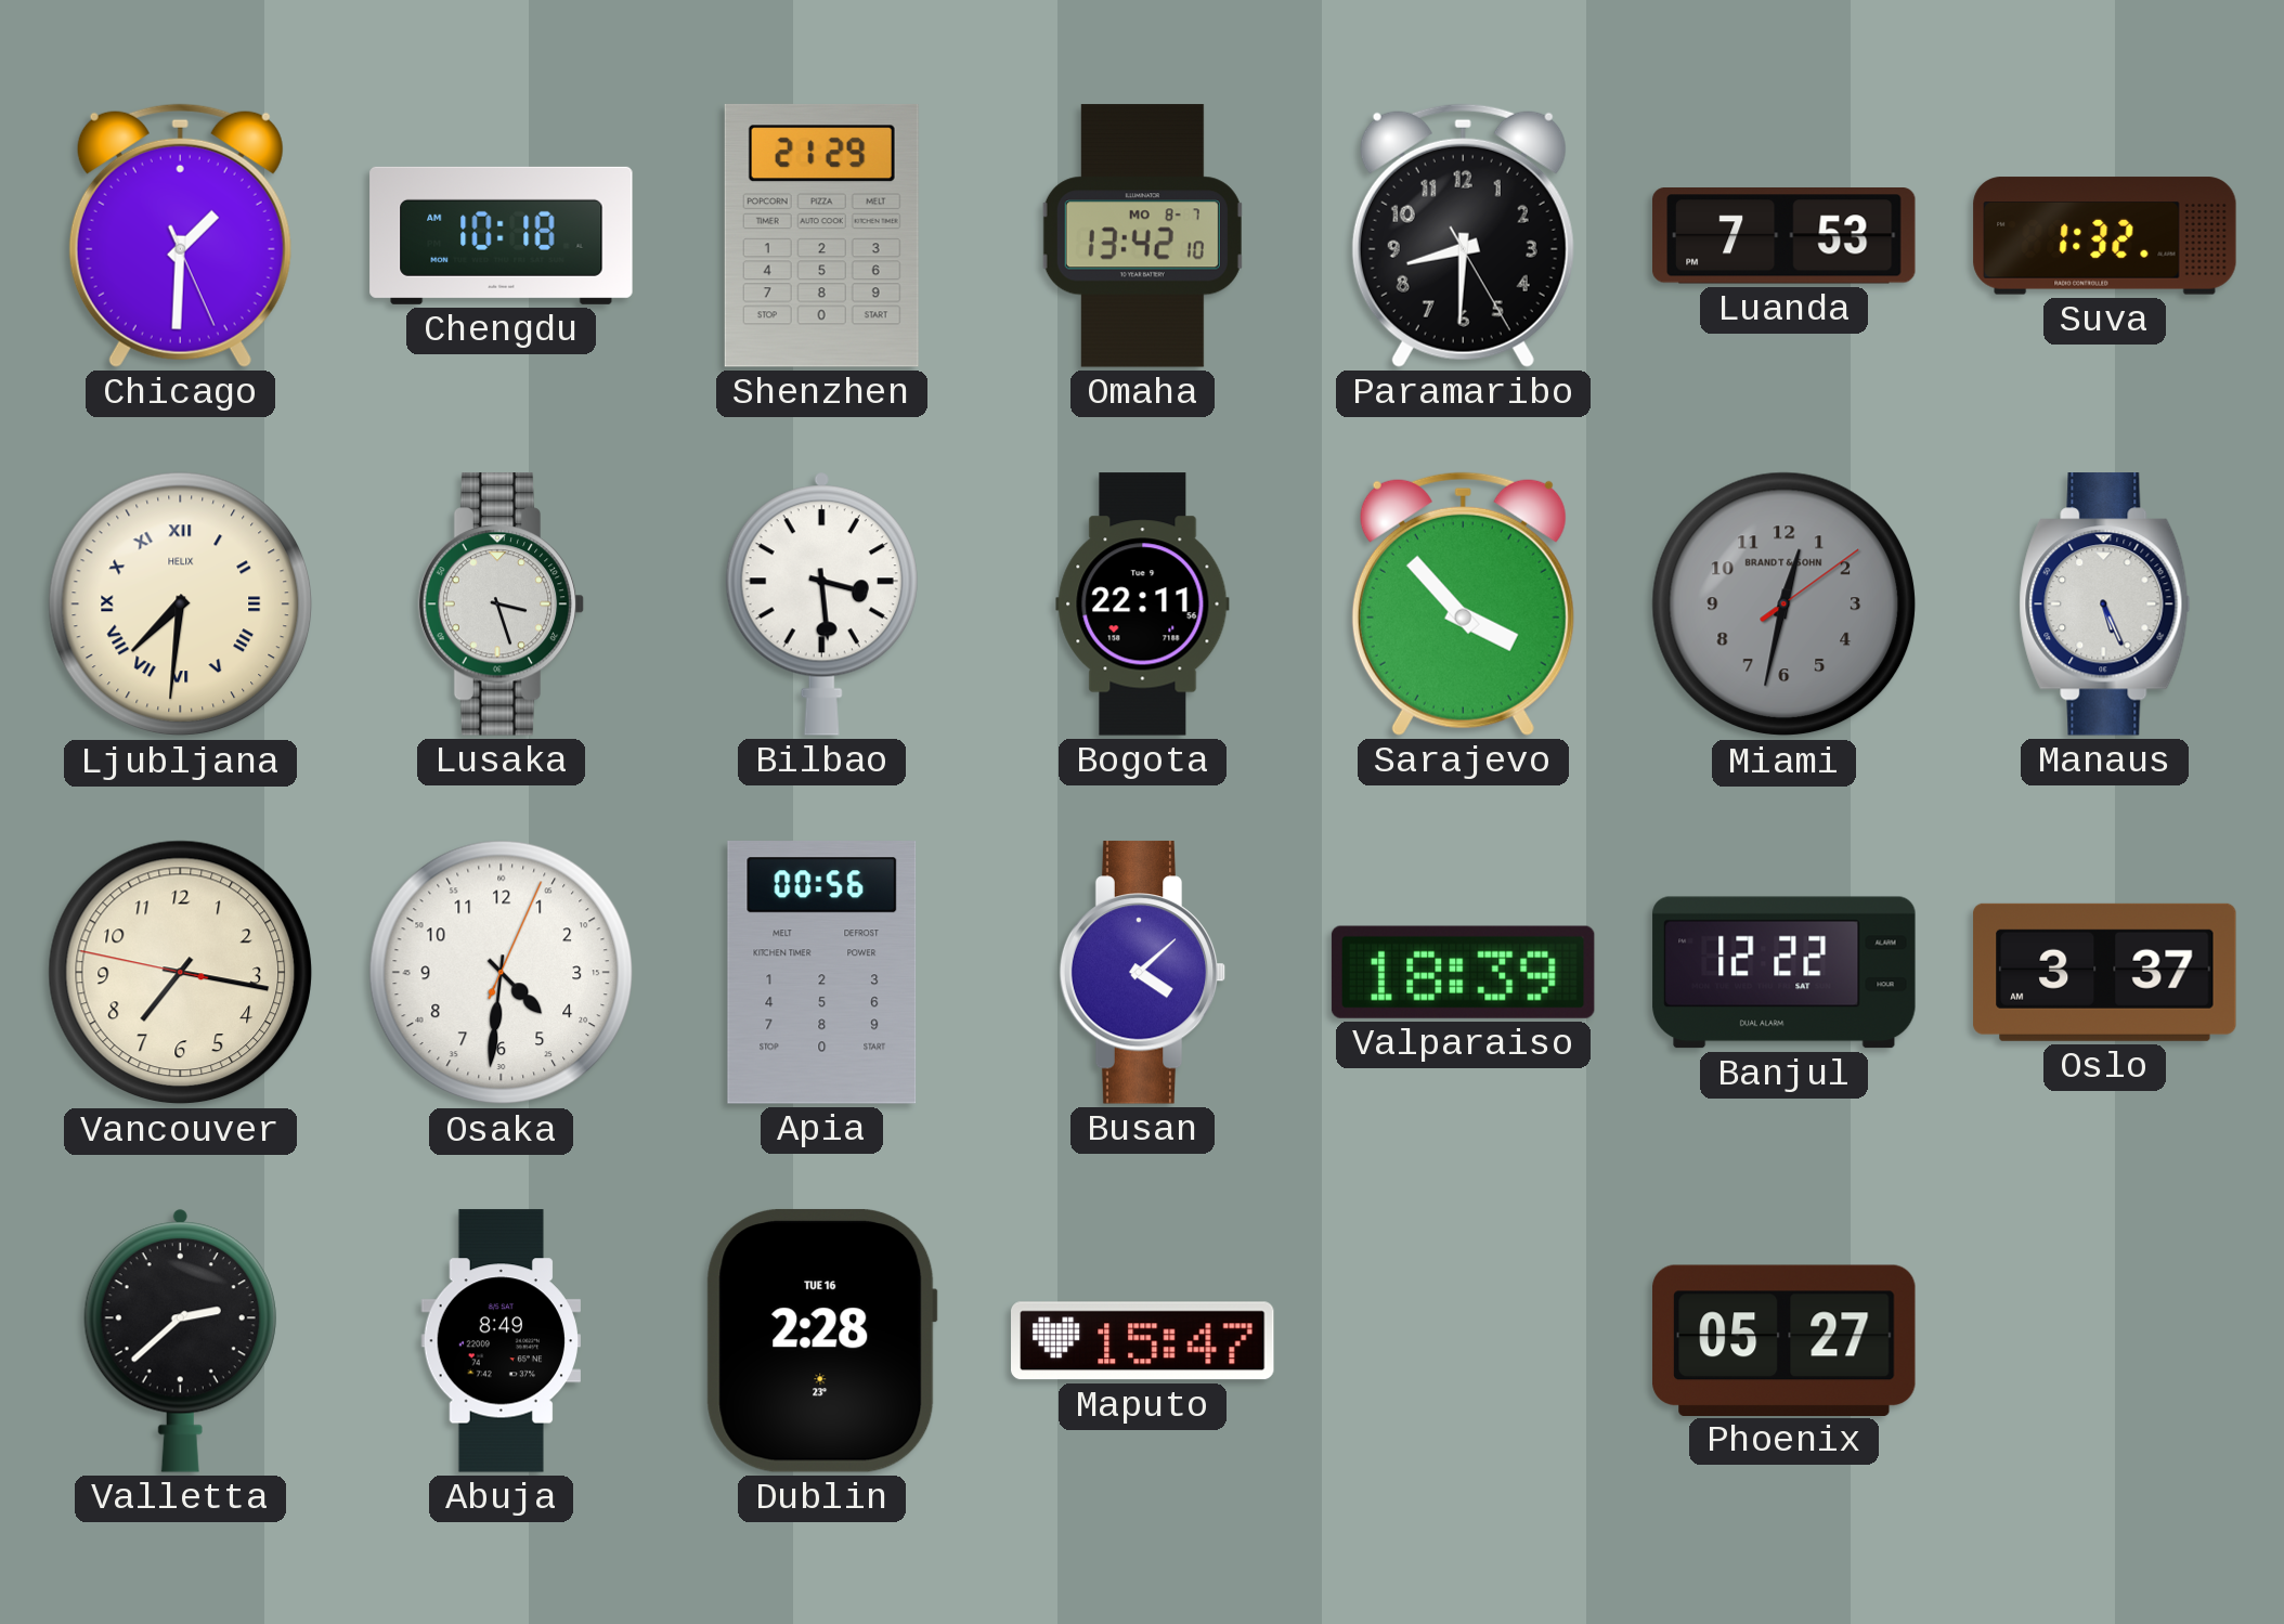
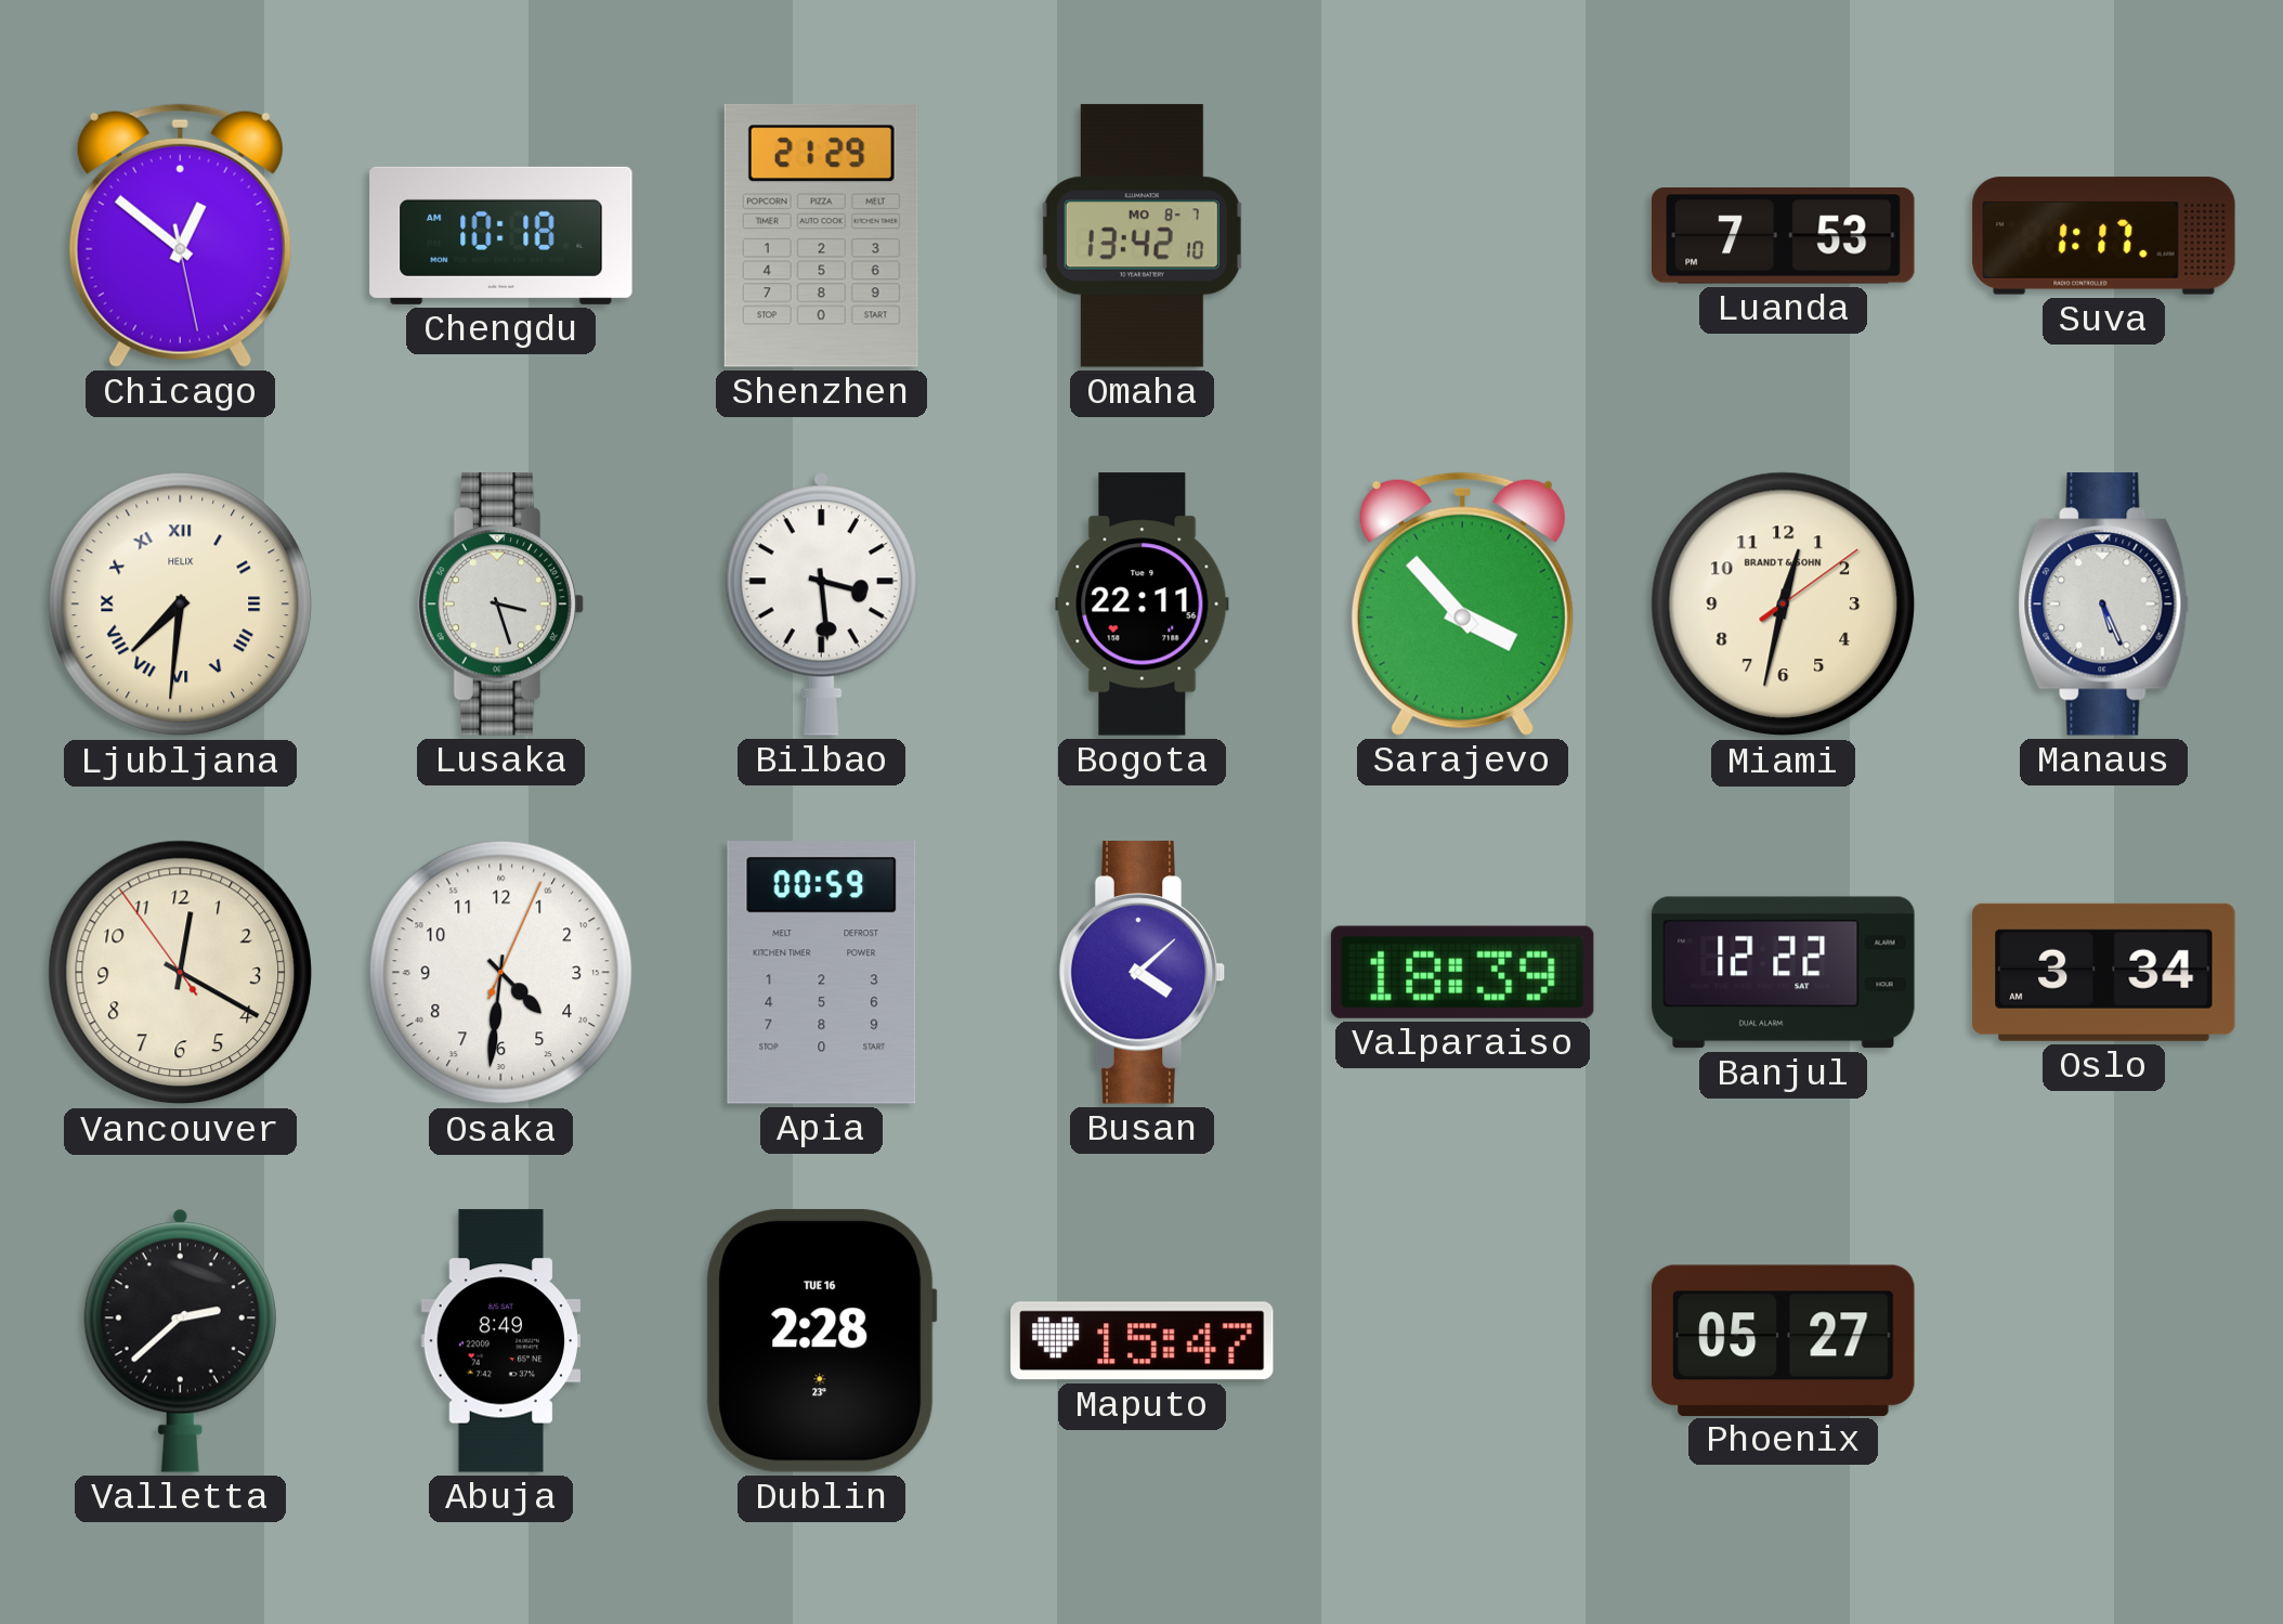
Chicago: 1:30 -> 12:51
Paramaribo: 8:30 -> none
Suva: 1:32 -> 1:17
Miami dial: grey -> cream
Vancouver: 7:16 -> 12:19
Apia: 00:56 -> 00:59
Oslo: 3:37 -> 3:34
